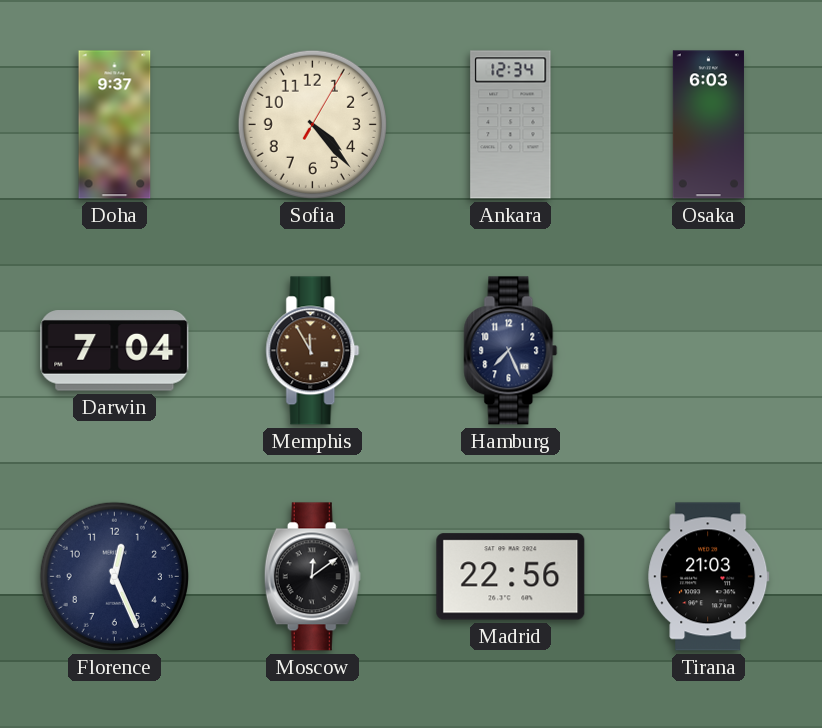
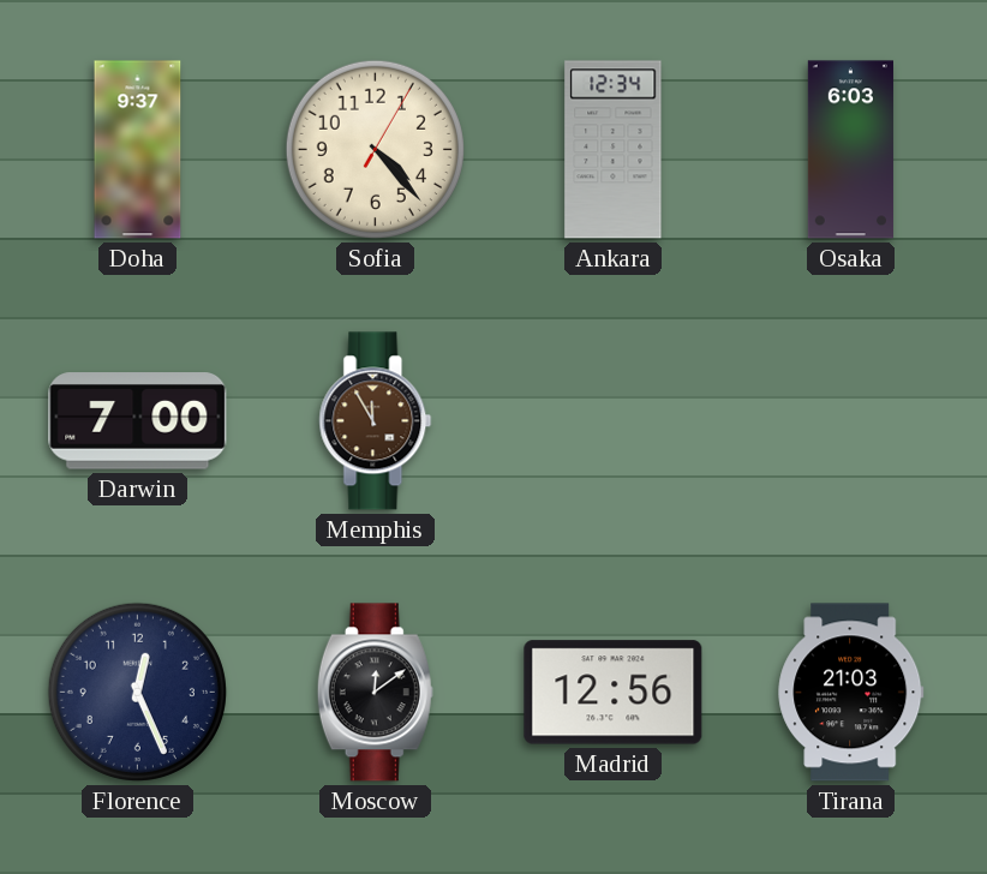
Darwin: 7:04 -> 7:00
Hamburg: 7:26 -> none
Madrid: 22:56 -> 12:56
